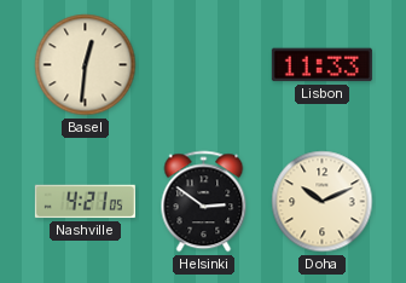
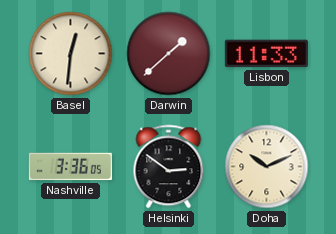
Darwin: none -> 1:38
Nashville: 4:21 -> 3:36
